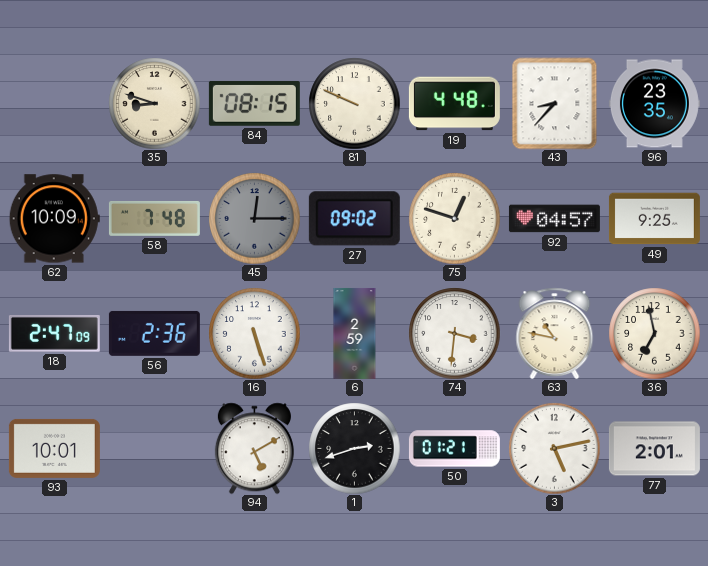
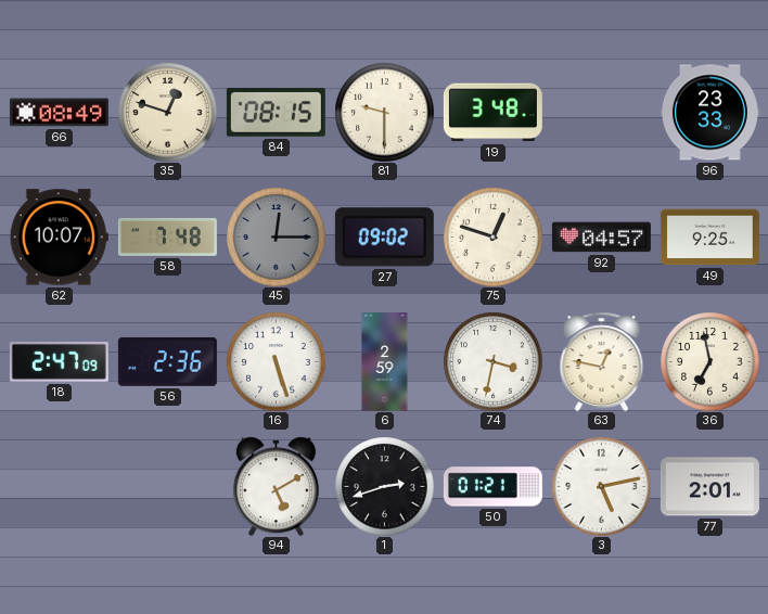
66: none -> 08:49
35: 8:48 -> 12:48
81: 9:49 -> 9:30
19: 4:48 -> 3:48
43: 8:37 -> none
96: 23:35 -> 23:33
62: 10:09 -> 10:07
74: 3:31 -> 3:32
63: 10:47 -> 12:47
93: 10:01 -> none
